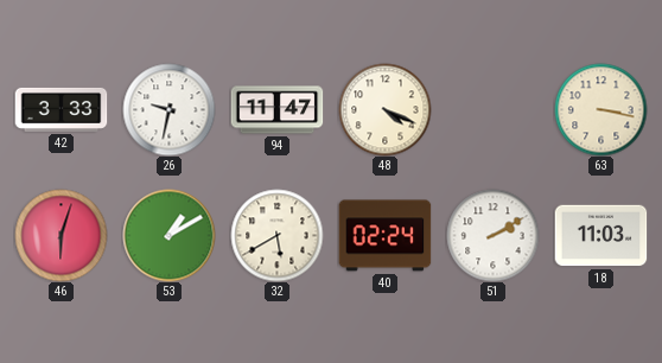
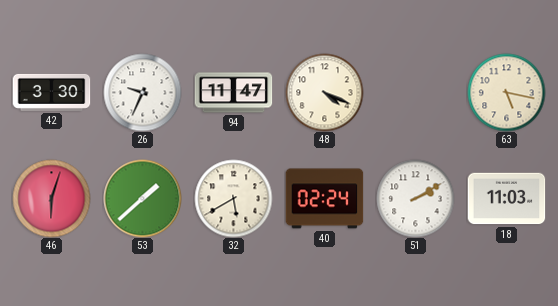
42: 3:33 -> 3:30
26: 9:32 -> 9:34
63: 3:17 -> 5:17
53: 1:10 -> 1:38
